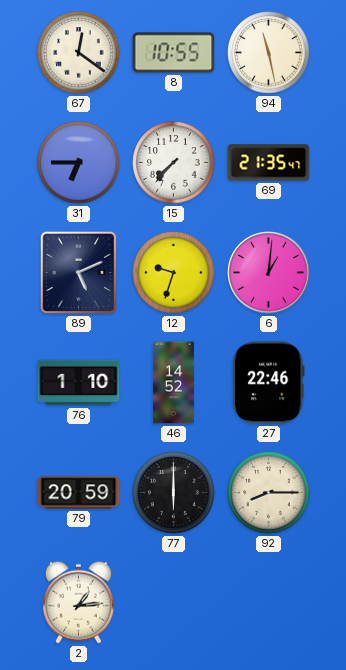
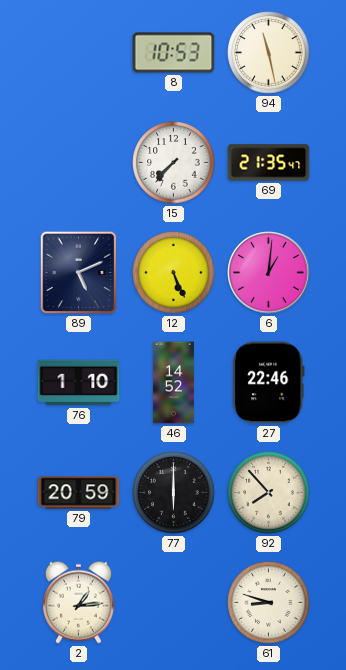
67: 12:21 -> none
8: 10:55 -> 10:53
31: 6:45 -> none
12: 9:33 -> 5:26
92: 8:15 -> 7:53
61: none -> 8:48
